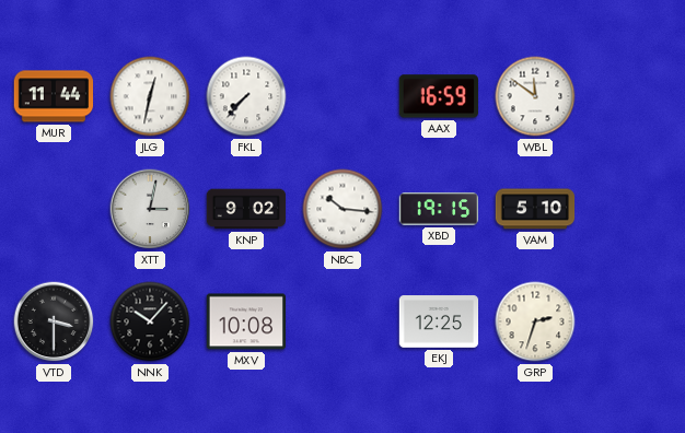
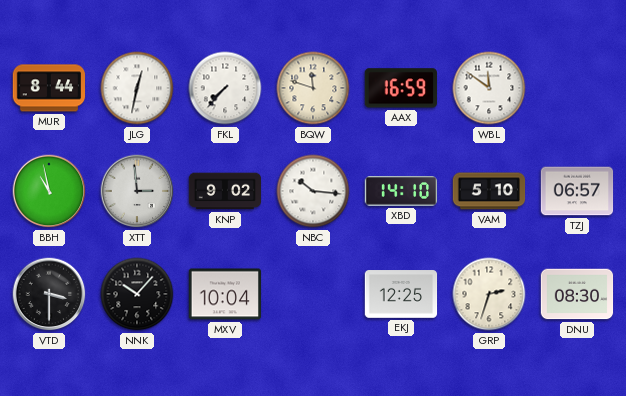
MUR: 11:44 -> 8:44
BQW: none -> 11:48
BBH: none -> 10:58
XTT: 3:02 -> 2:59
XBD: 19:15 -> 14:10
TZJ: none -> 06:57
MXV: 10:08 -> 10:04
DNU: none -> 08:30
